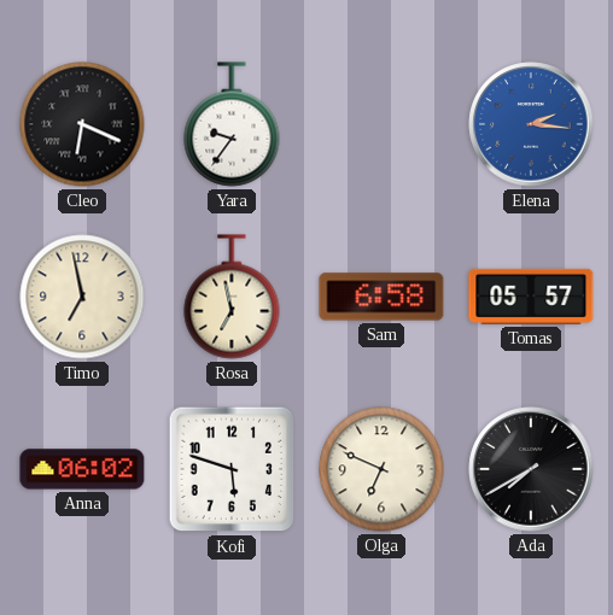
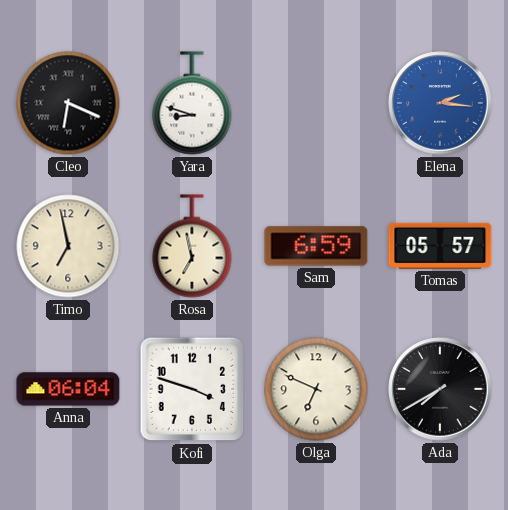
Yara: 9:36 -> 8:48
Sam: 6:58 -> 6:59
Anna: 06:02 -> 06:04
Kofi: 5:48 -> 3:48
